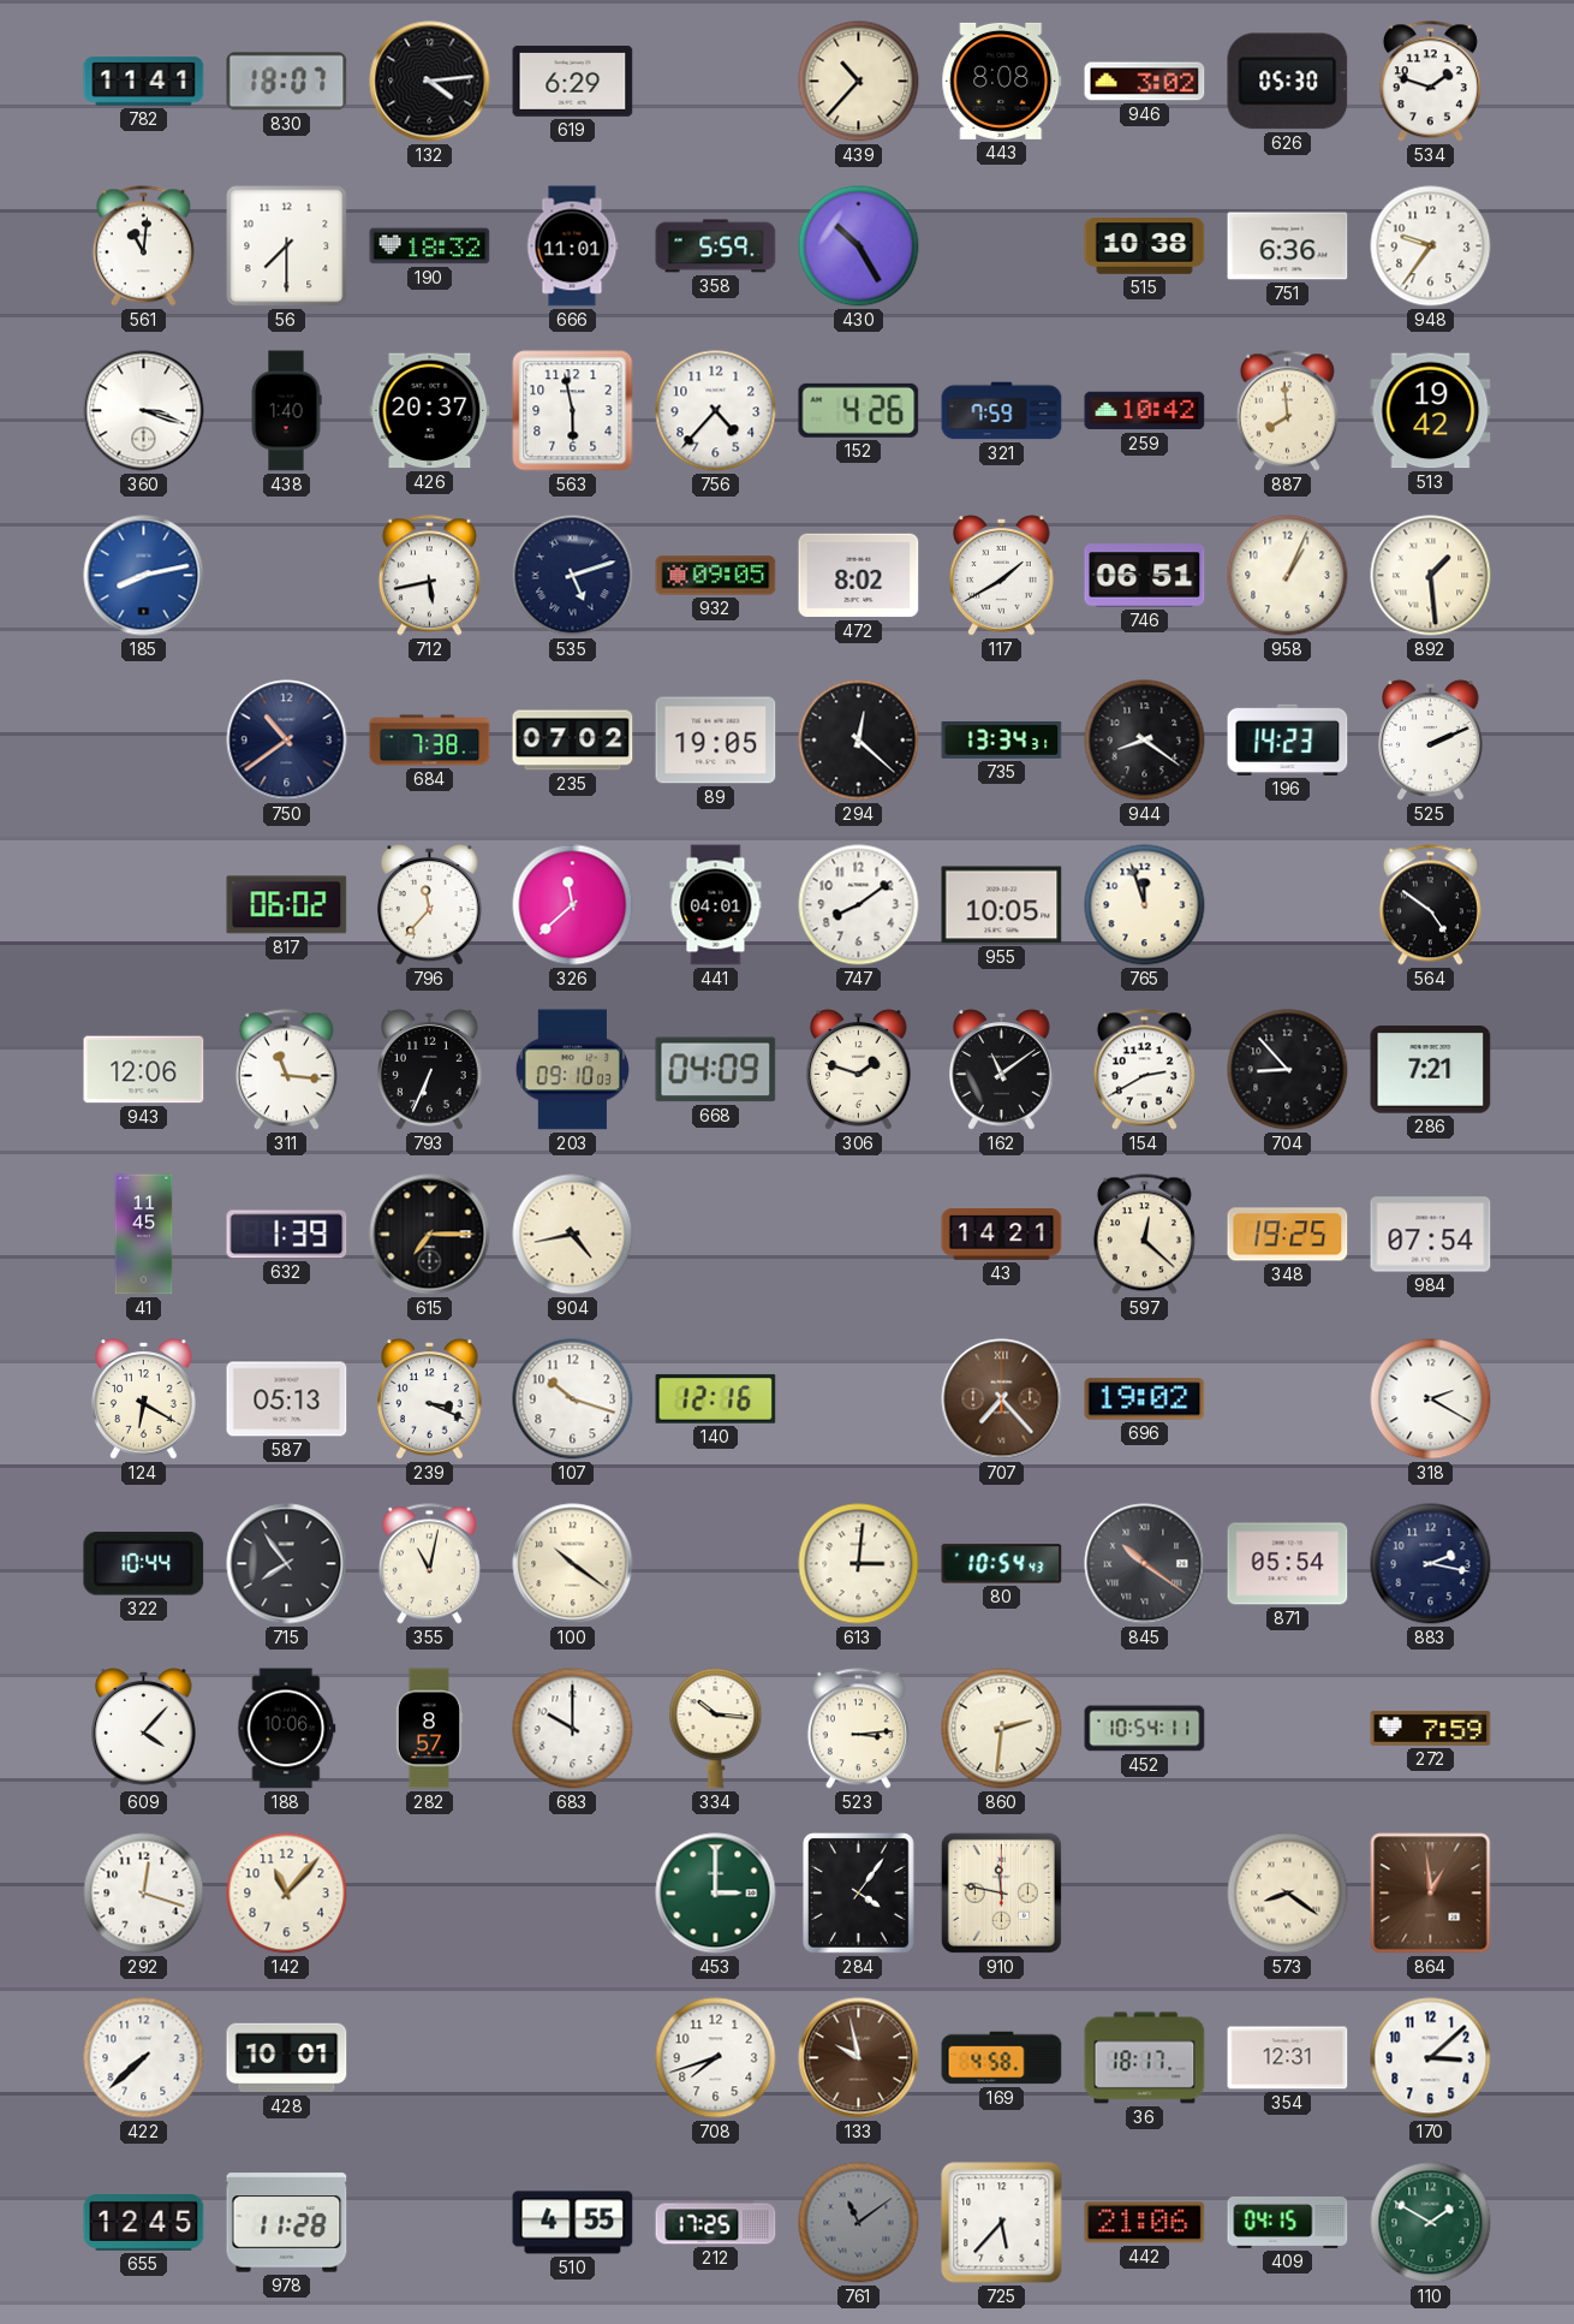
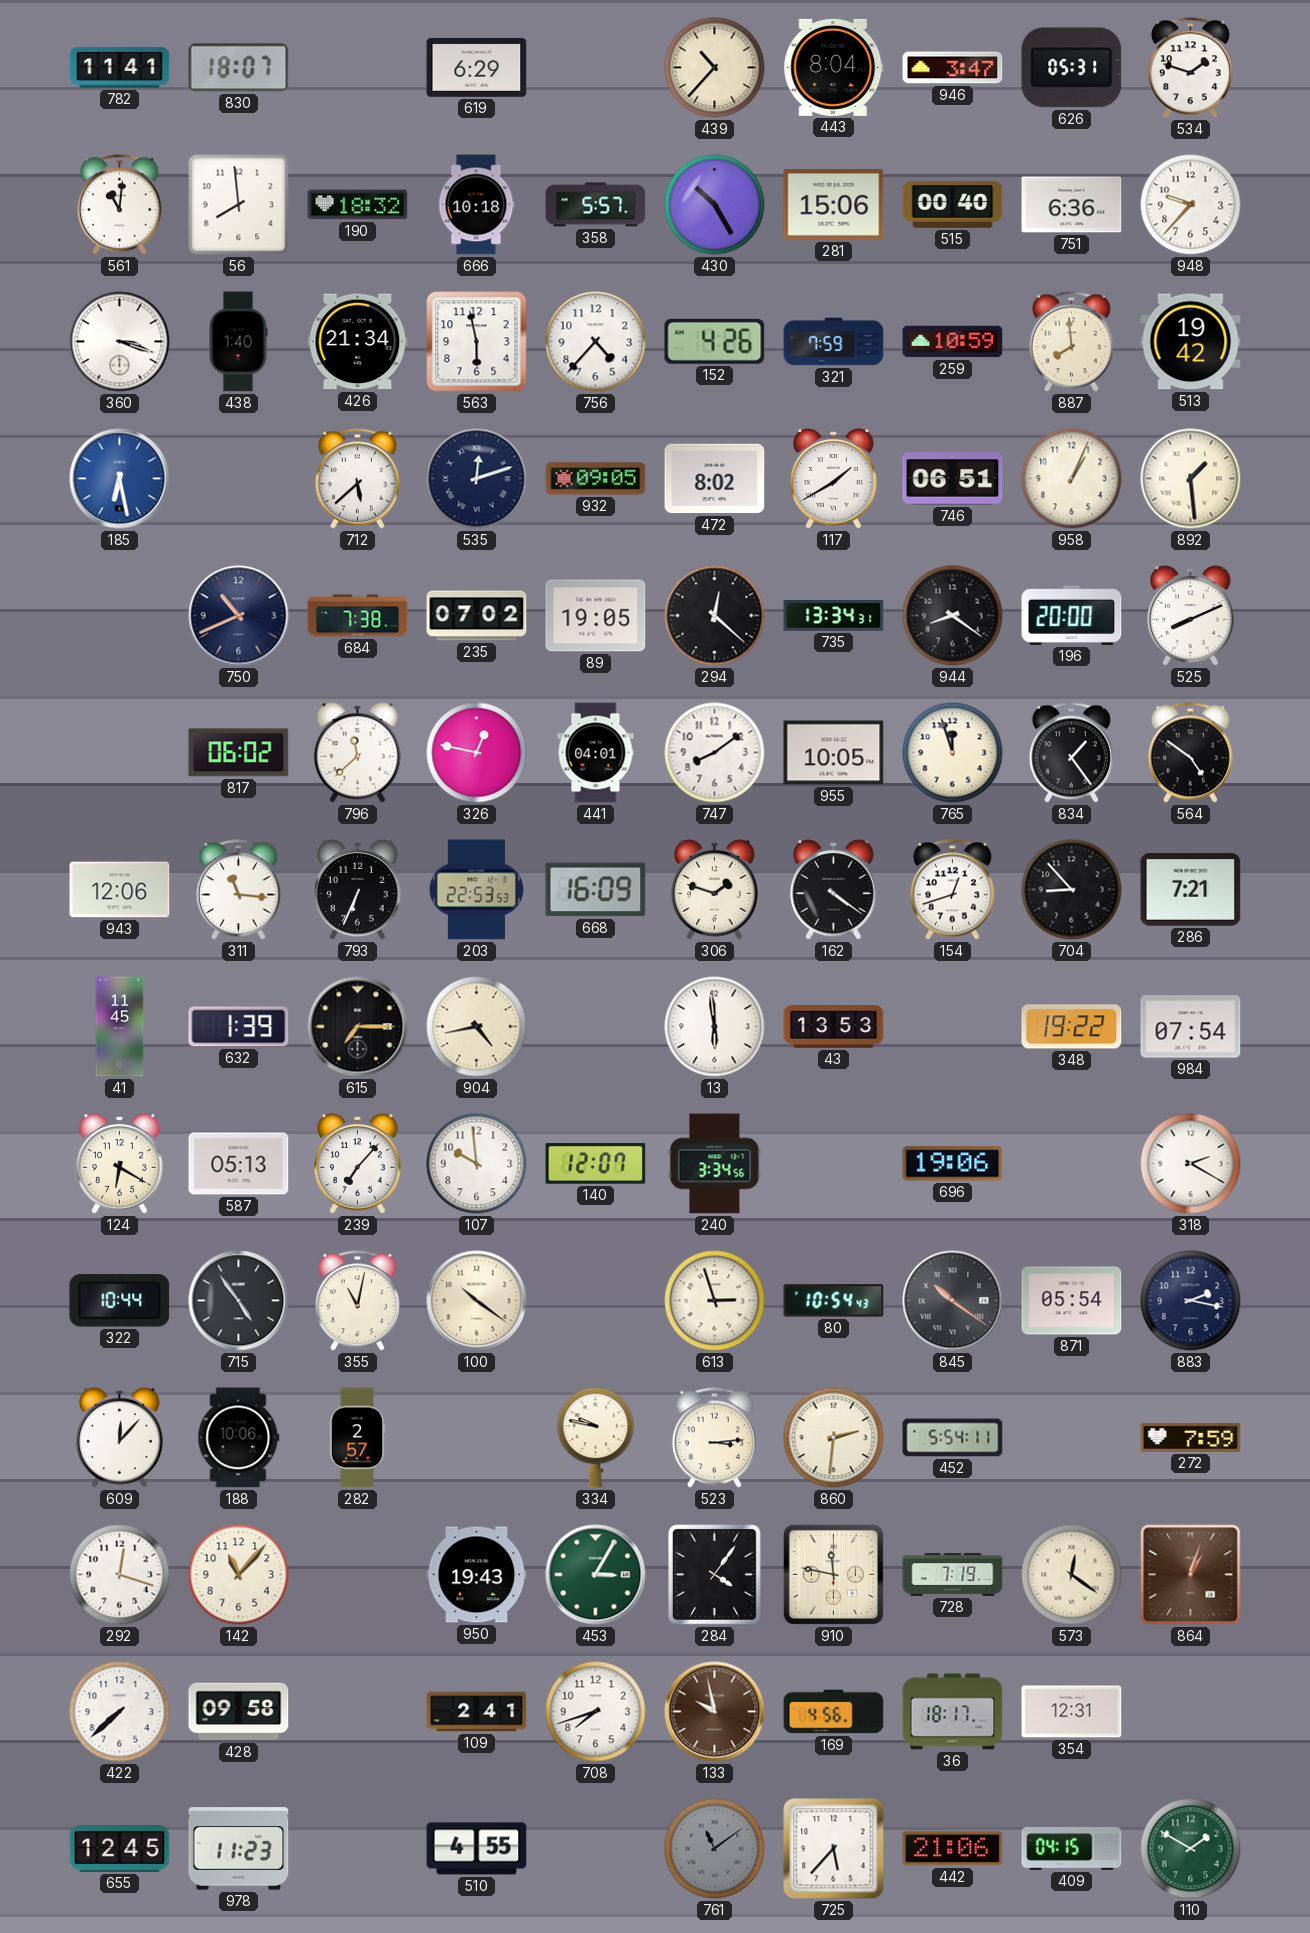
132: 4:14 -> none
443: 8:08 -> 8:04
946: 3:02 -> 3:47
626: 05:30 -> 05:31
56: 7:30 -> 7:59
666: 11:01 -> 10:18
358: 5:59 -> 5:57
281: none -> 15:06
515: 10:38 -> 00:40
948: 9:36 -> 9:37
426: 20:37 -> 21:34
259: 10:42 -> 10:59
185: 8:13 -> 6:28
712: 5:43 -> 5:38
535: 5:12 -> 12:12
750: 10:39 -> 10:41
196: 14:23 -> 20:00
525: 2:11 -> 8:11
796: 11:37 -> 11:38
326: 11:38 -> 12:47
834: none -> 1:24
203: 09:10 -> 22:53
668: 04:09 -> 16:09
162: 11:09 -> 4:21
154: 2:40 -> 12:42
13: none -> 5:59
43: 14:21 -> 13:53
597: 12:22 -> none
348: 19:25 -> 19:22
239: 3:19 -> 7:07
107: 10:18 -> 9:59
140: 12:16 -> 12:07
240: none -> 3:34
707: 7:23 -> none
696: 19:02 -> 19:06
715: 7:54 -> 4:54
613: 3:01 -> 2:57
609: 4:07 -> 12:07
282: 8:57 -> 2:57
683: 10:00 -> none
334: 10:16 -> 9:47
452: 10:54 -> 5:54
950: none -> 19:43
453: 3:00 -> 3:05
728: none -> 7:19
573: 8:21 -> 12:21
864: 12:59 -> 1:03
428: 10:01 -> 09:58
109: none -> 2:41
169: 4:58 -> 4:56
170: 3:08 -> none
978: 11:28 -> 11:23
212: 17:25 -> none
